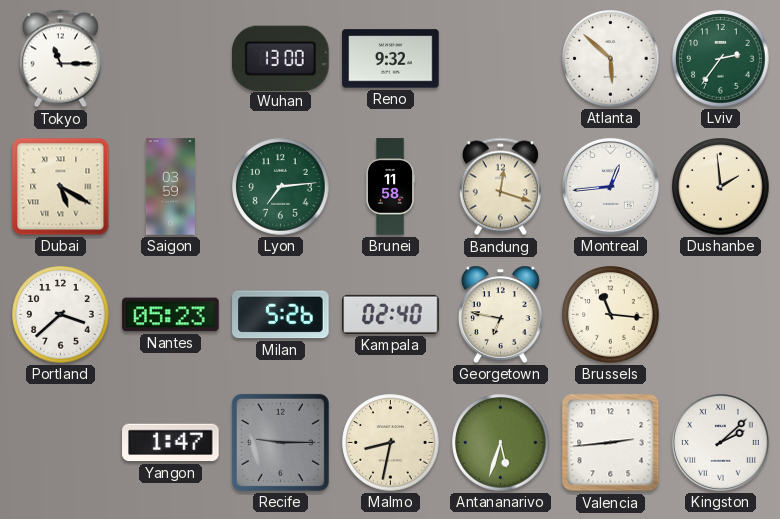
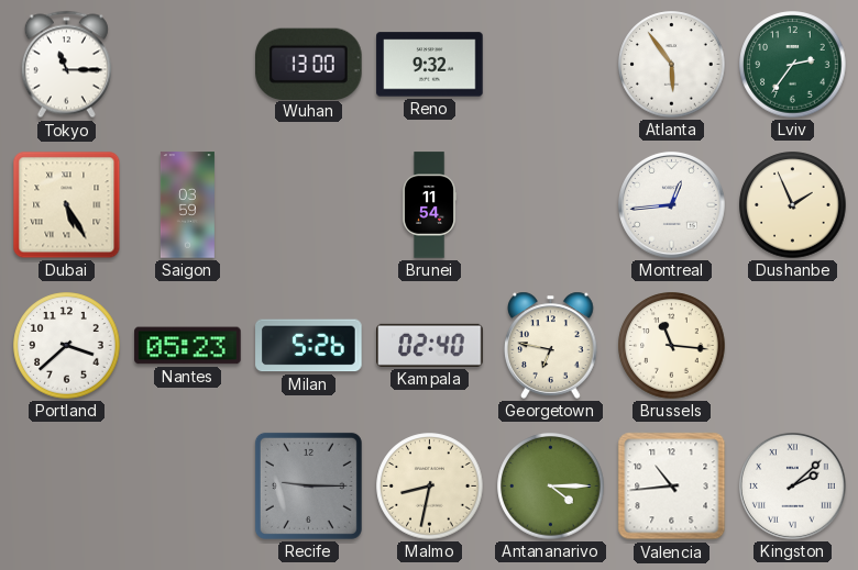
Atlanta: 5:52 -> 5:54
Dubai: 5:20 -> 5:25
Lyon: 7:14 -> none
Brunei: 11:58 -> 11:54
Bandung: 12:18 -> none
Dushanbe: 1:59 -> 1:56
Yangon: 1:47 -> none
Antananarivo: 5:33 -> 4:15
Valencia: 2:44 -> 10:44
